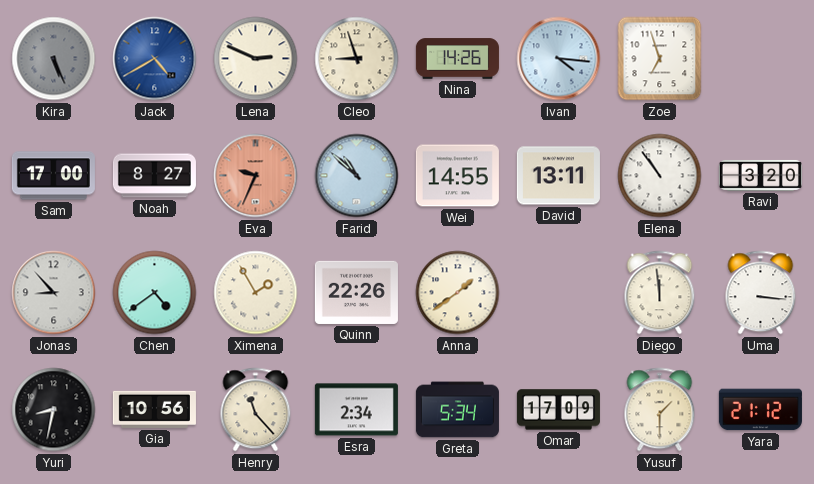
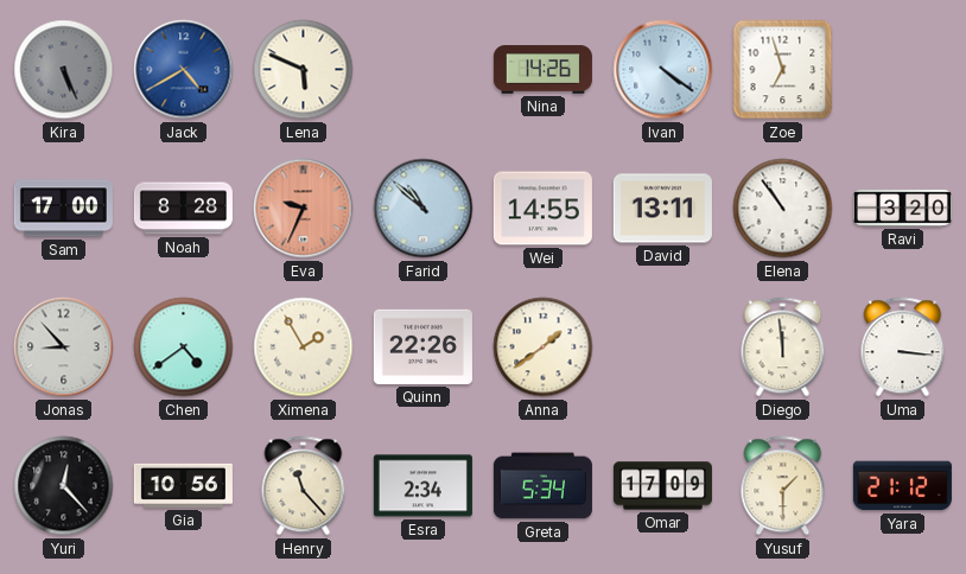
Lena: 2:49 -> 5:49
Cleo: 8:57 -> none
Ivan: 4:16 -> 4:21
Noah: 8:27 -> 8:28
Yuri: 8:32 -> 12:23
